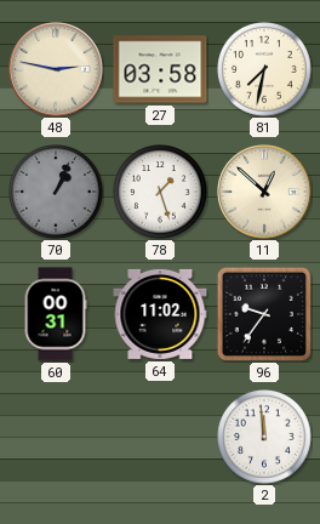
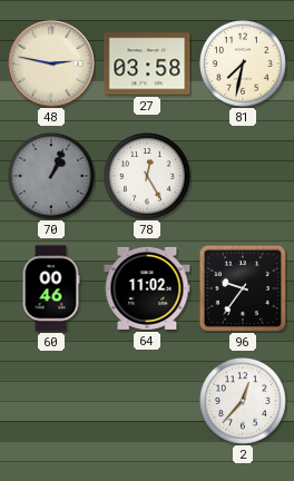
78: 1:27 -> 12:25
11: 12:52 -> none
60: 00:31 -> 00:46
2: 11:59 -> 12:37
